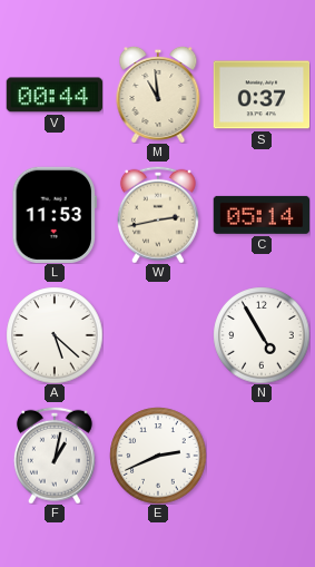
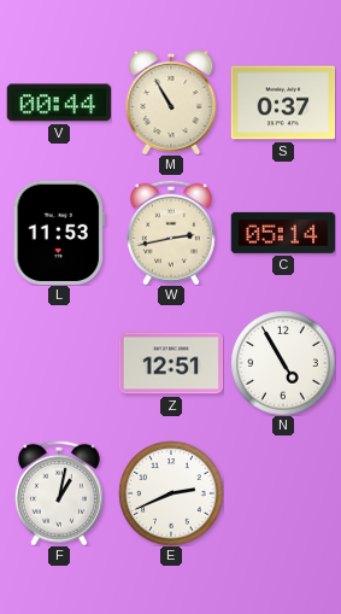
M: 10:59 -> 10:55
A: 5:22 -> none
Z: none -> 12:51
